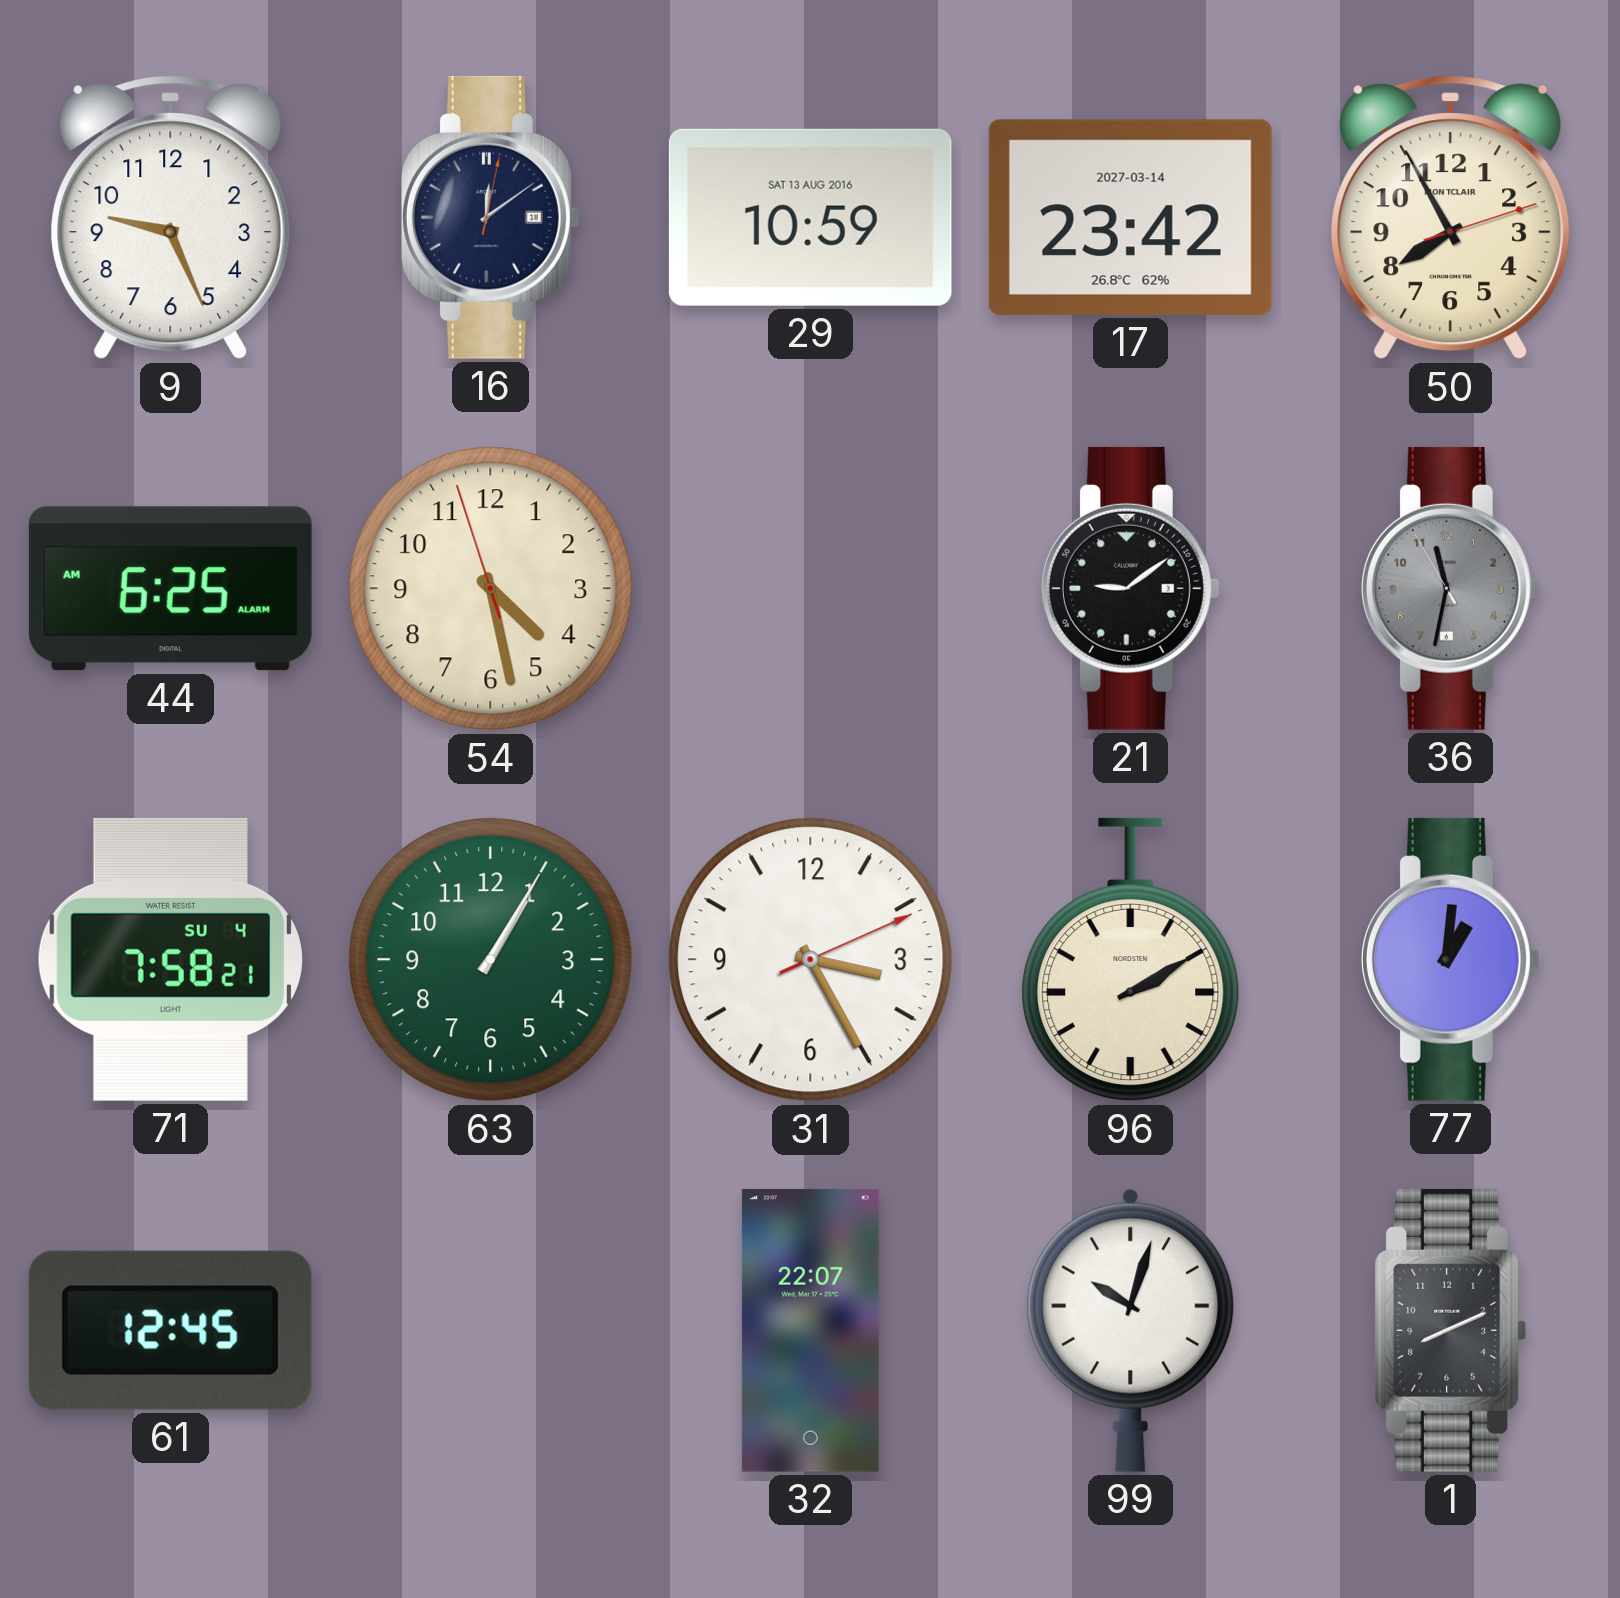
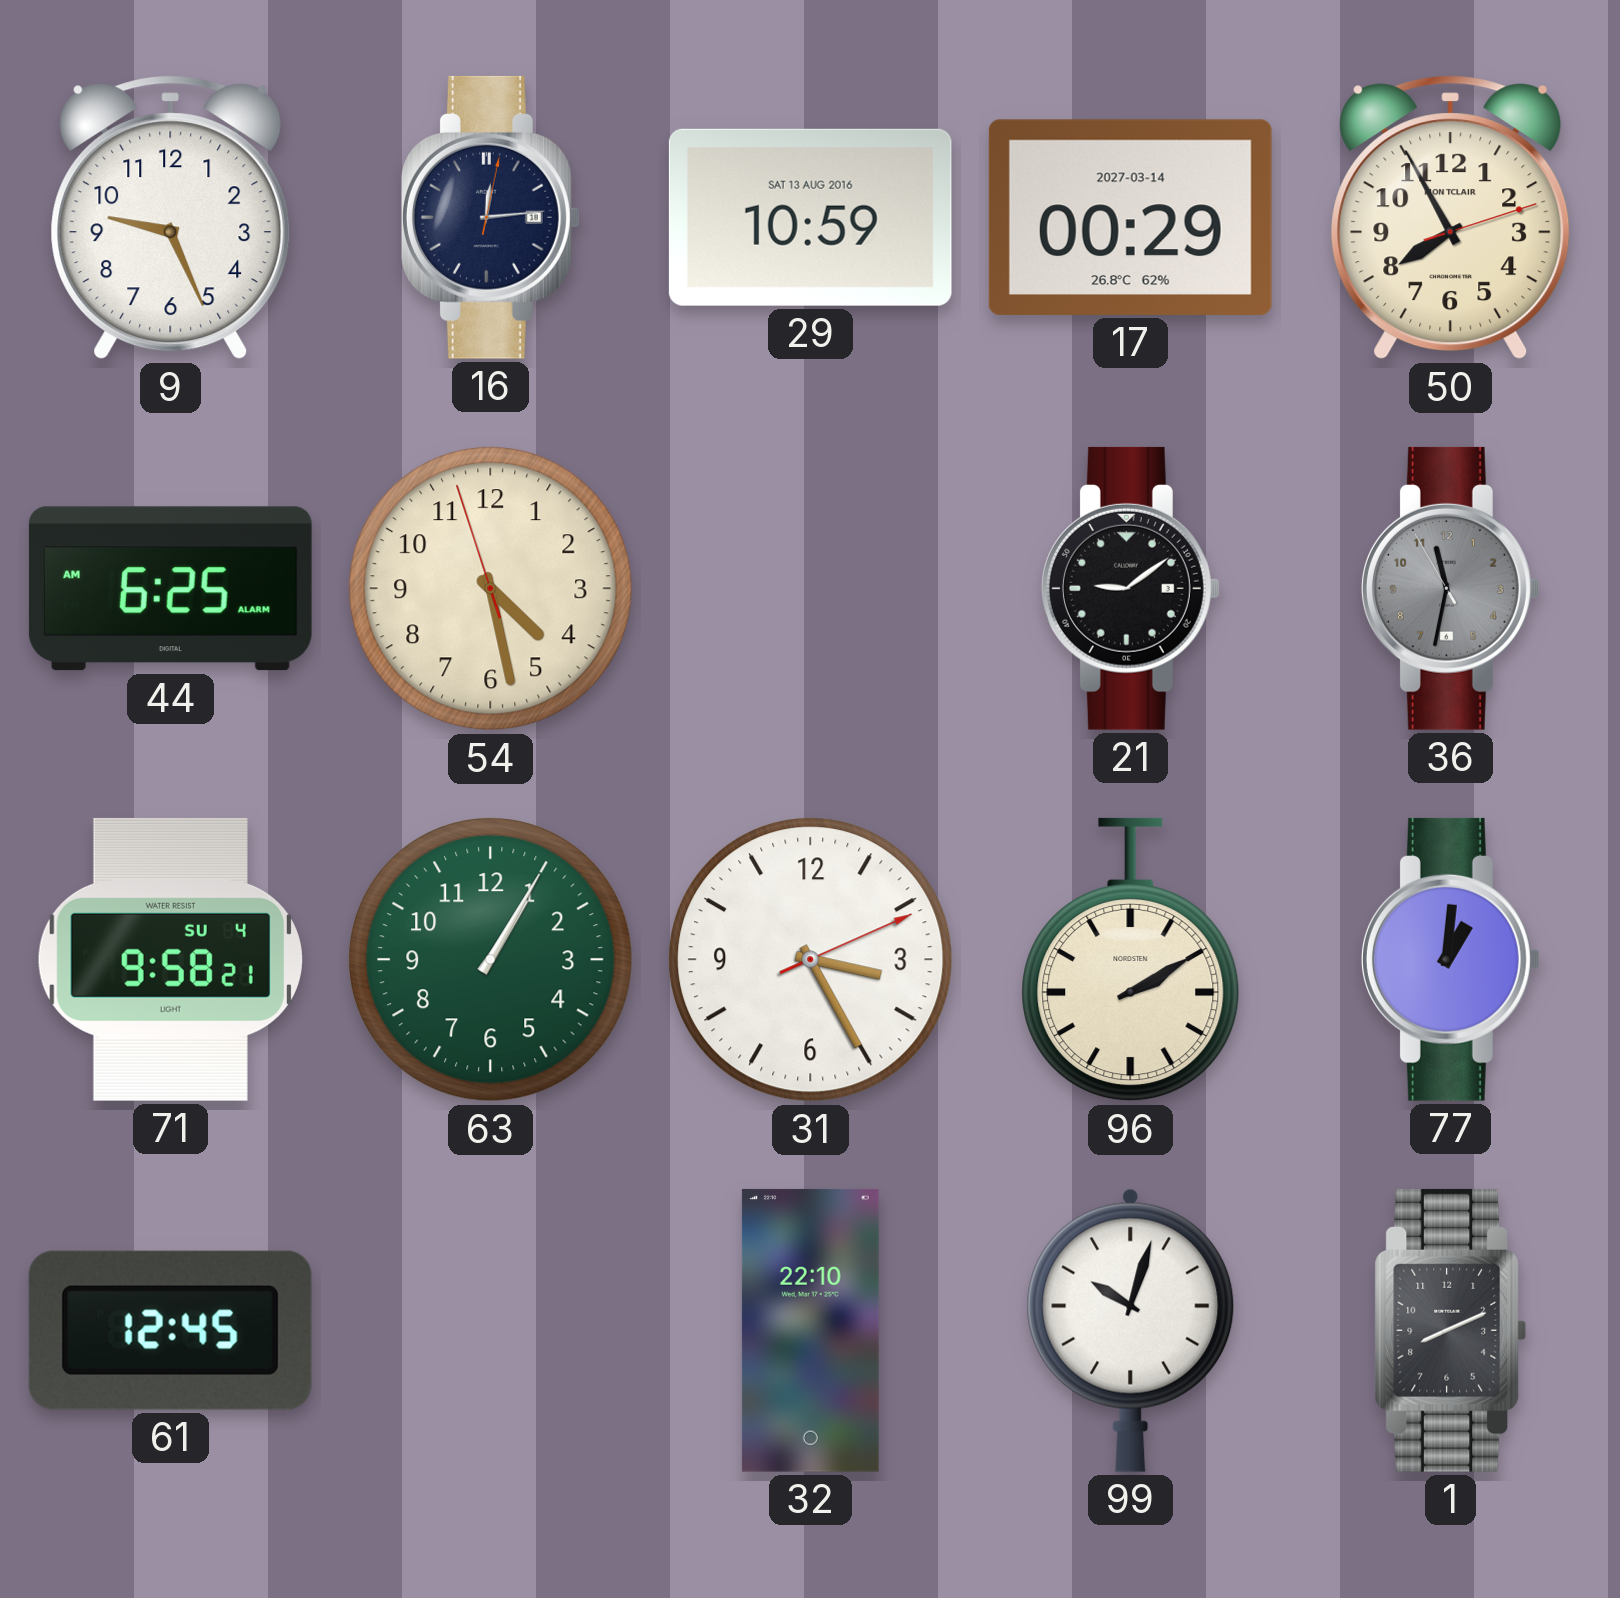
16: 12:09 -> 12:14
17: 23:42 -> 00:29
71: 7:58 -> 9:58
32: 22:07 -> 22:10
